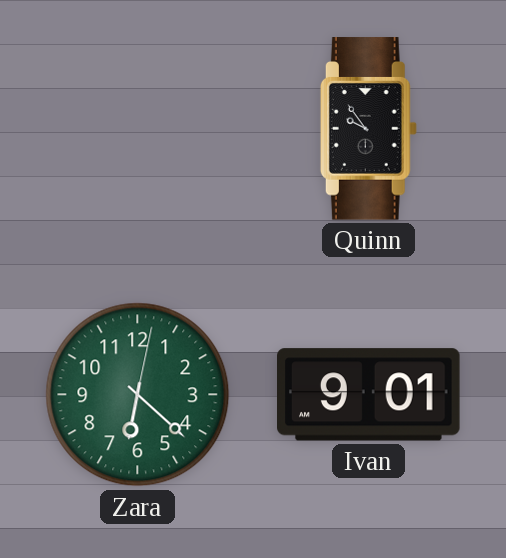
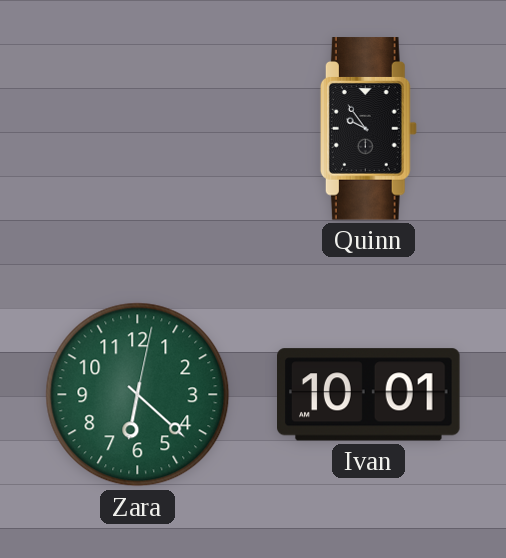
Ivan: 9:01 -> 10:01
